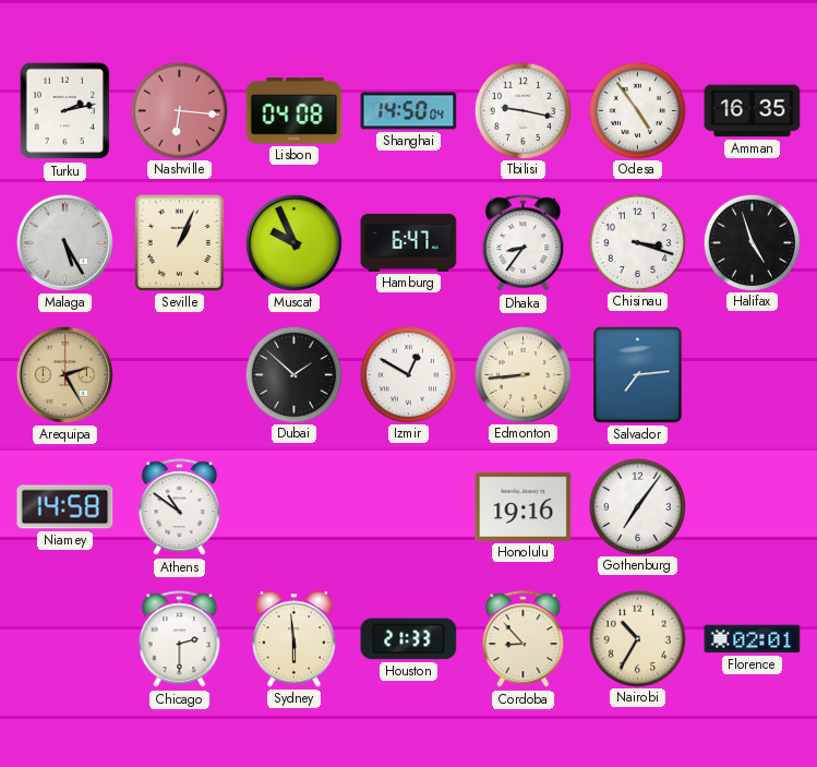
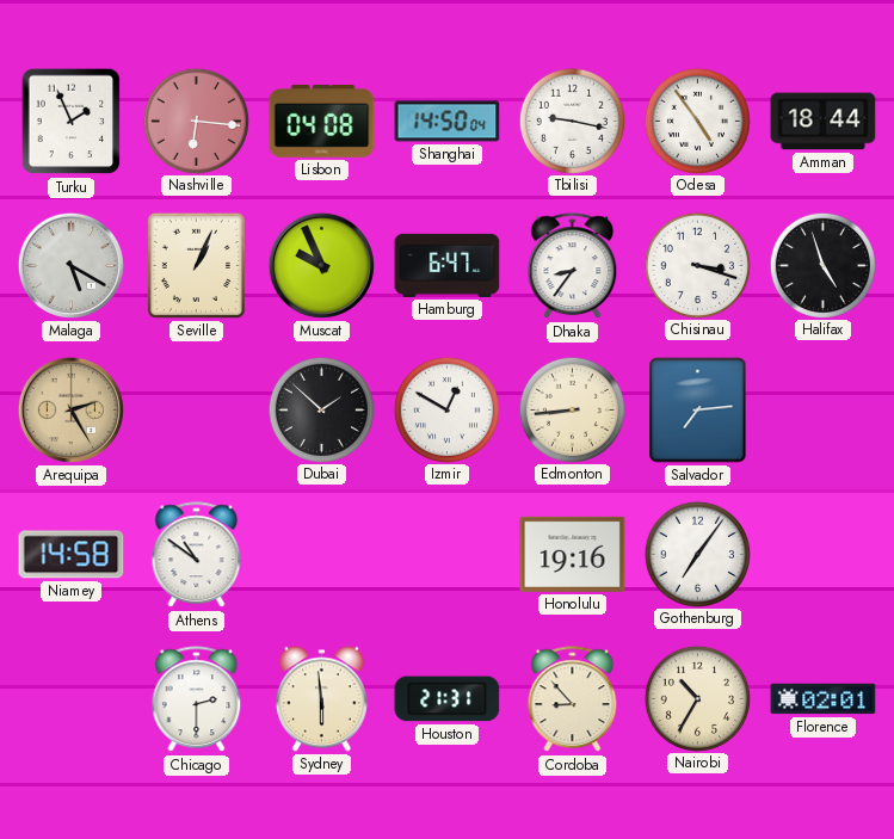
Turku: 2:13 -> 1:56
Amman: 16:35 -> 18:44
Malaga: 5:25 -> 5:20
Houston: 21:33 -> 21:31
